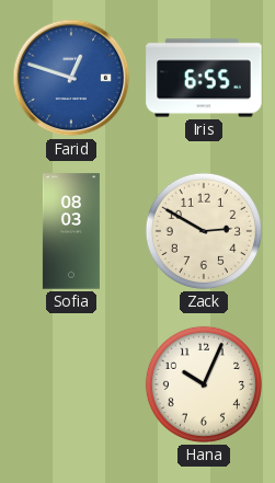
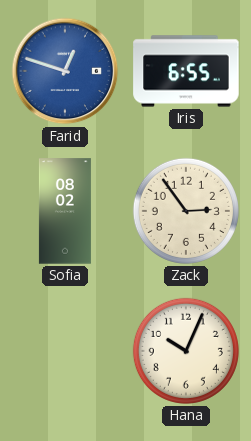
Sofia: 08:03 -> 08:02
Zack: 2:50 -> 2:54
